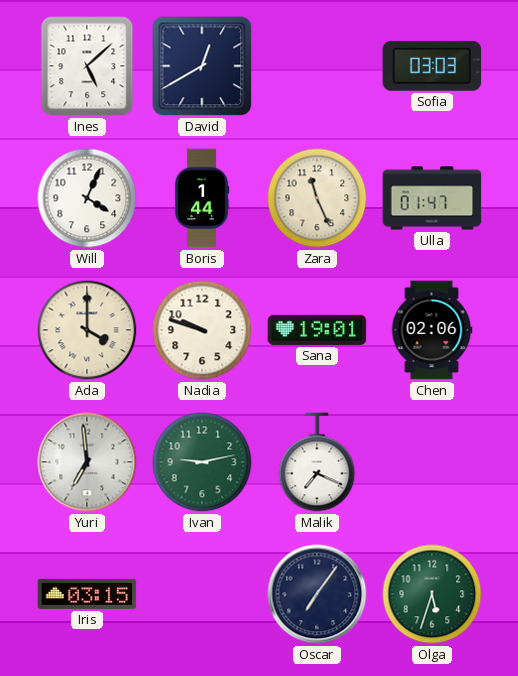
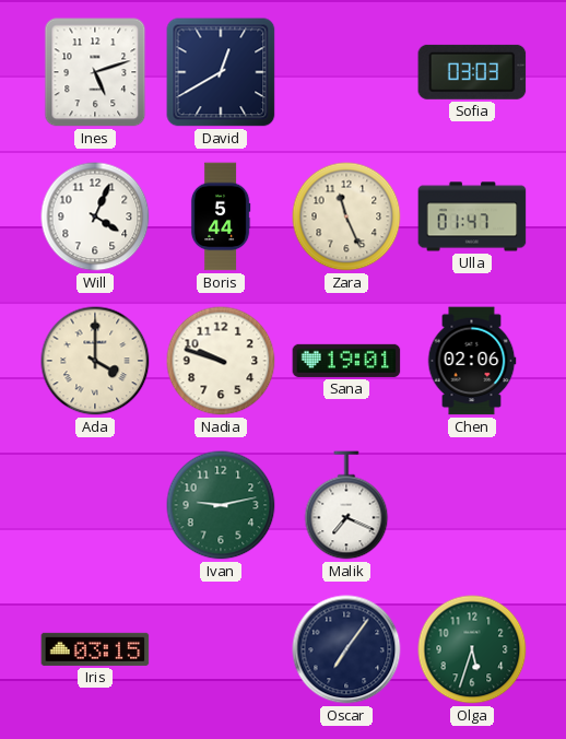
Ines: 5:08 -> 5:12
Boris: 1:44 -> 5:44
Yuri: 6:59 -> none
